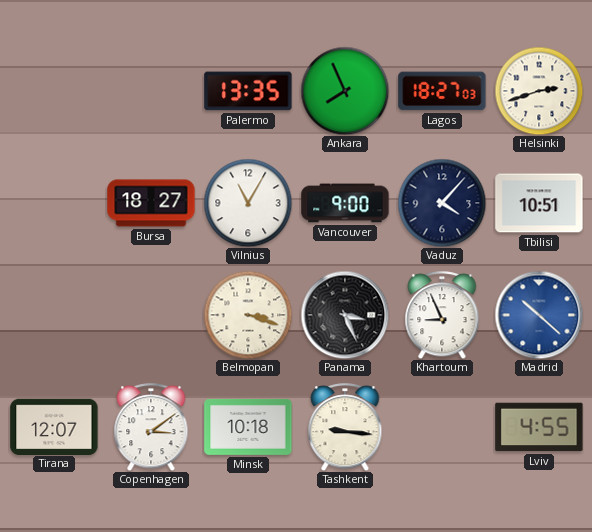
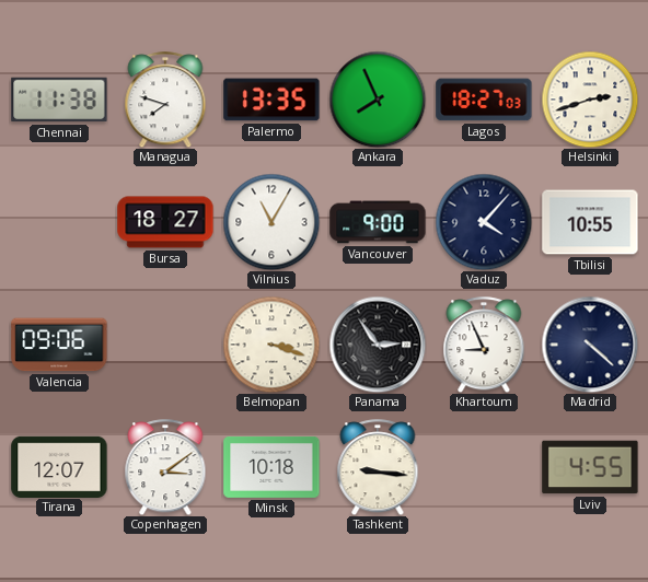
Chennai: none -> 11:38
Managua: none -> 7:48
Tbilisi: 10:51 -> 10:55
Valencia: none -> 09:06
Panama: 3:26 -> 2:54
Madrid: 10:22 -> 4:22
Madrid dial: blue -> navy
